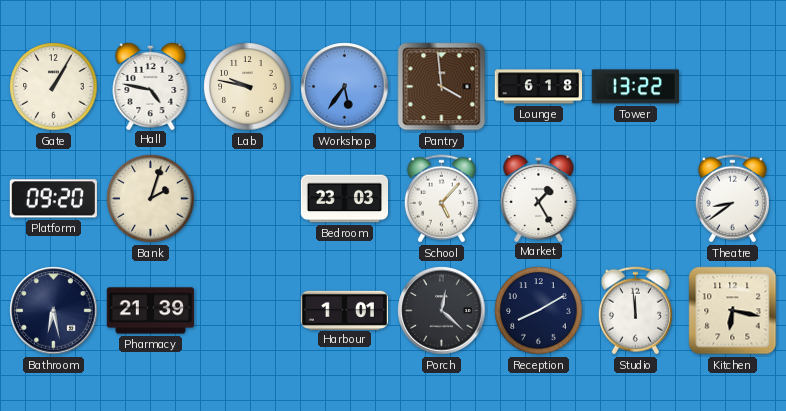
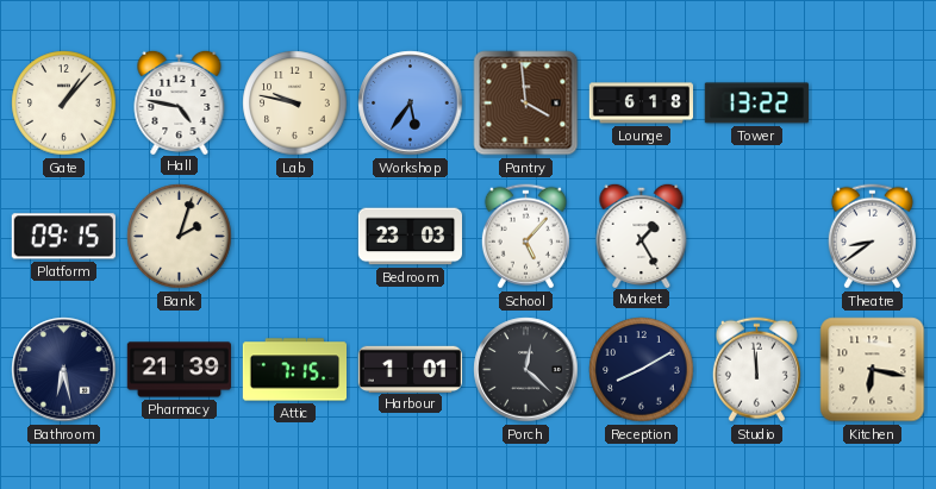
Gate: 1:05 -> 1:07
Platform: 09:20 -> 09:15
Attic: none -> 7:15
